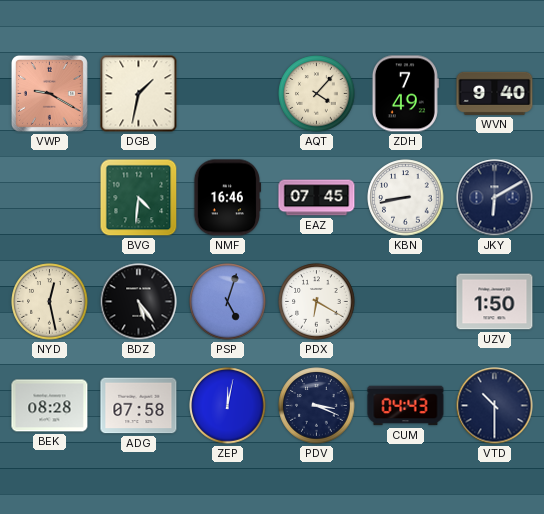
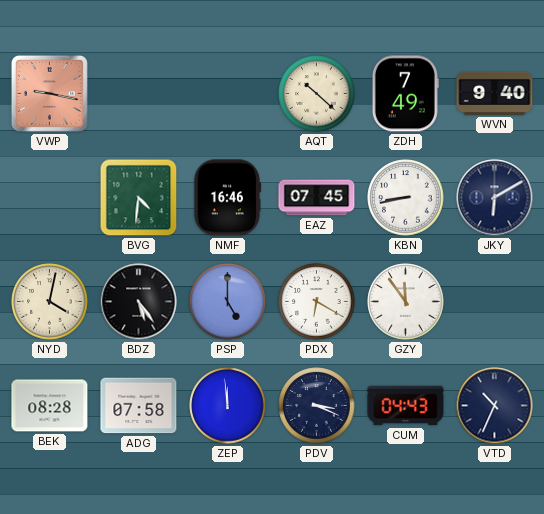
VWP: 9:20 -> 9:17
DGB: 1:32 -> none
AQT: 4:07 -> 10:22
NYD: 12:28 -> 4:02
PSP: 5:03 -> 5:00
GZY: none -> 11:54
UZV: 1:50 -> none
ZEP: 12:02 -> 11:59
VTD: 10:30 -> 10:34
